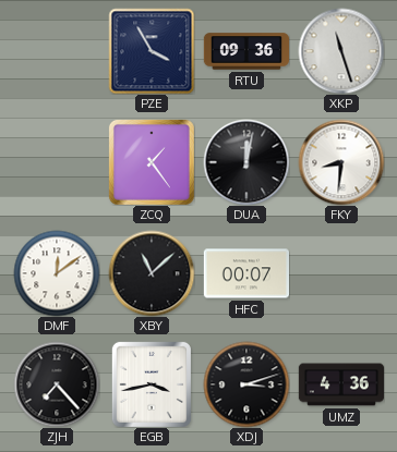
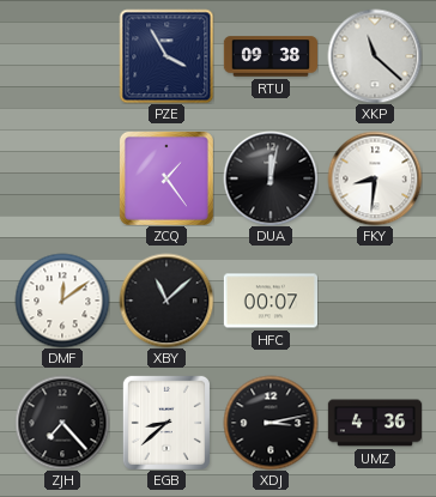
RTU: 09:36 -> 09:38
XKP: 11:27 -> 11:22
EGB: 3:43 -> 8:38
XDJ: 3:12 -> 3:13
